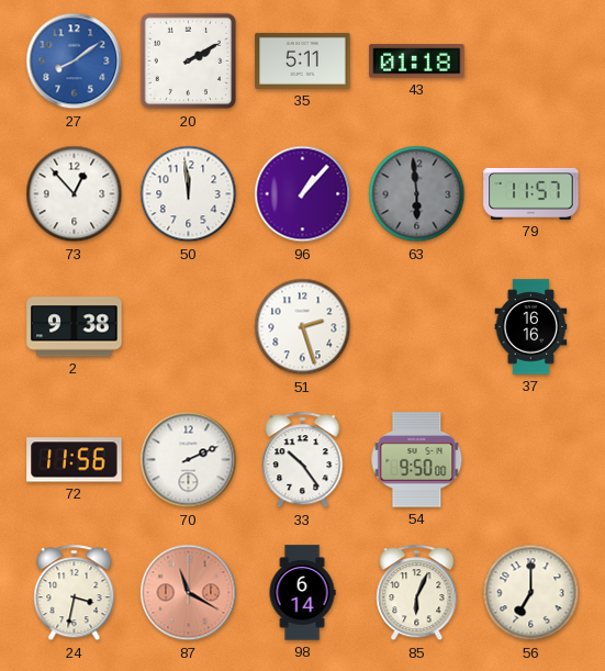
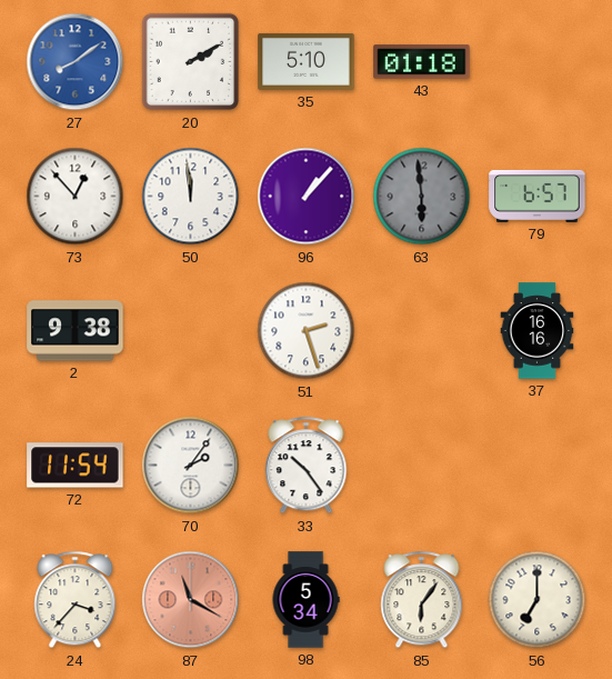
35: 5:11 -> 5:10
79: 11:57 -> 6:57
72: 11:56 -> 11:54
70: 2:11 -> 2:06
54: 9:50 -> none
24: 3:32 -> 3:37
98: 6:14 -> 5:34
85: 6:04 -> 6:06
